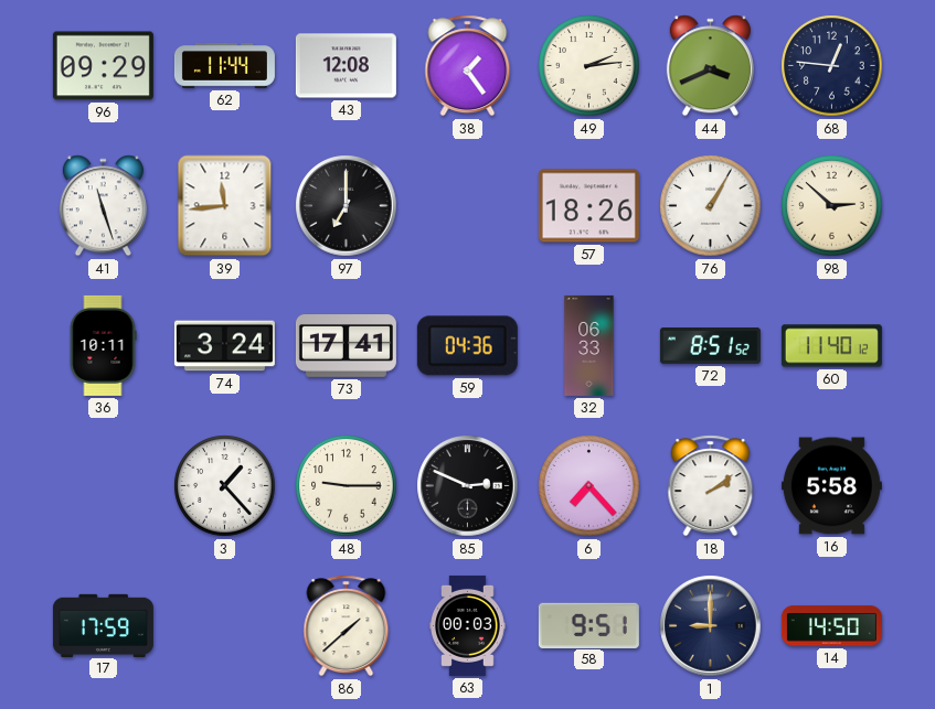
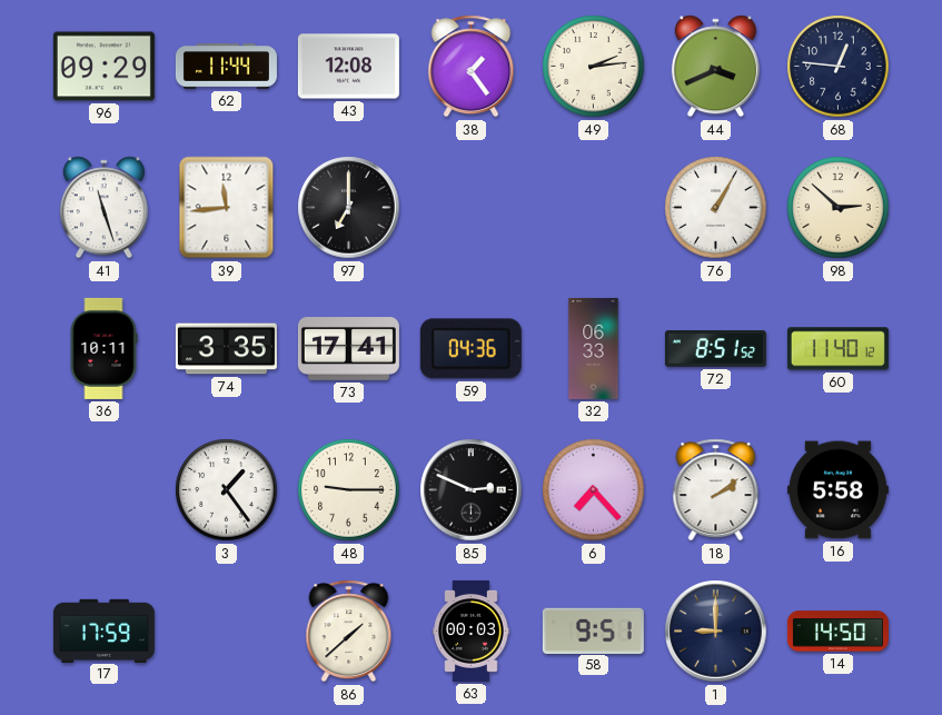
57: 18:26 -> none
74: 3:24 -> 3:35
3: 1:23 -> 1:24
